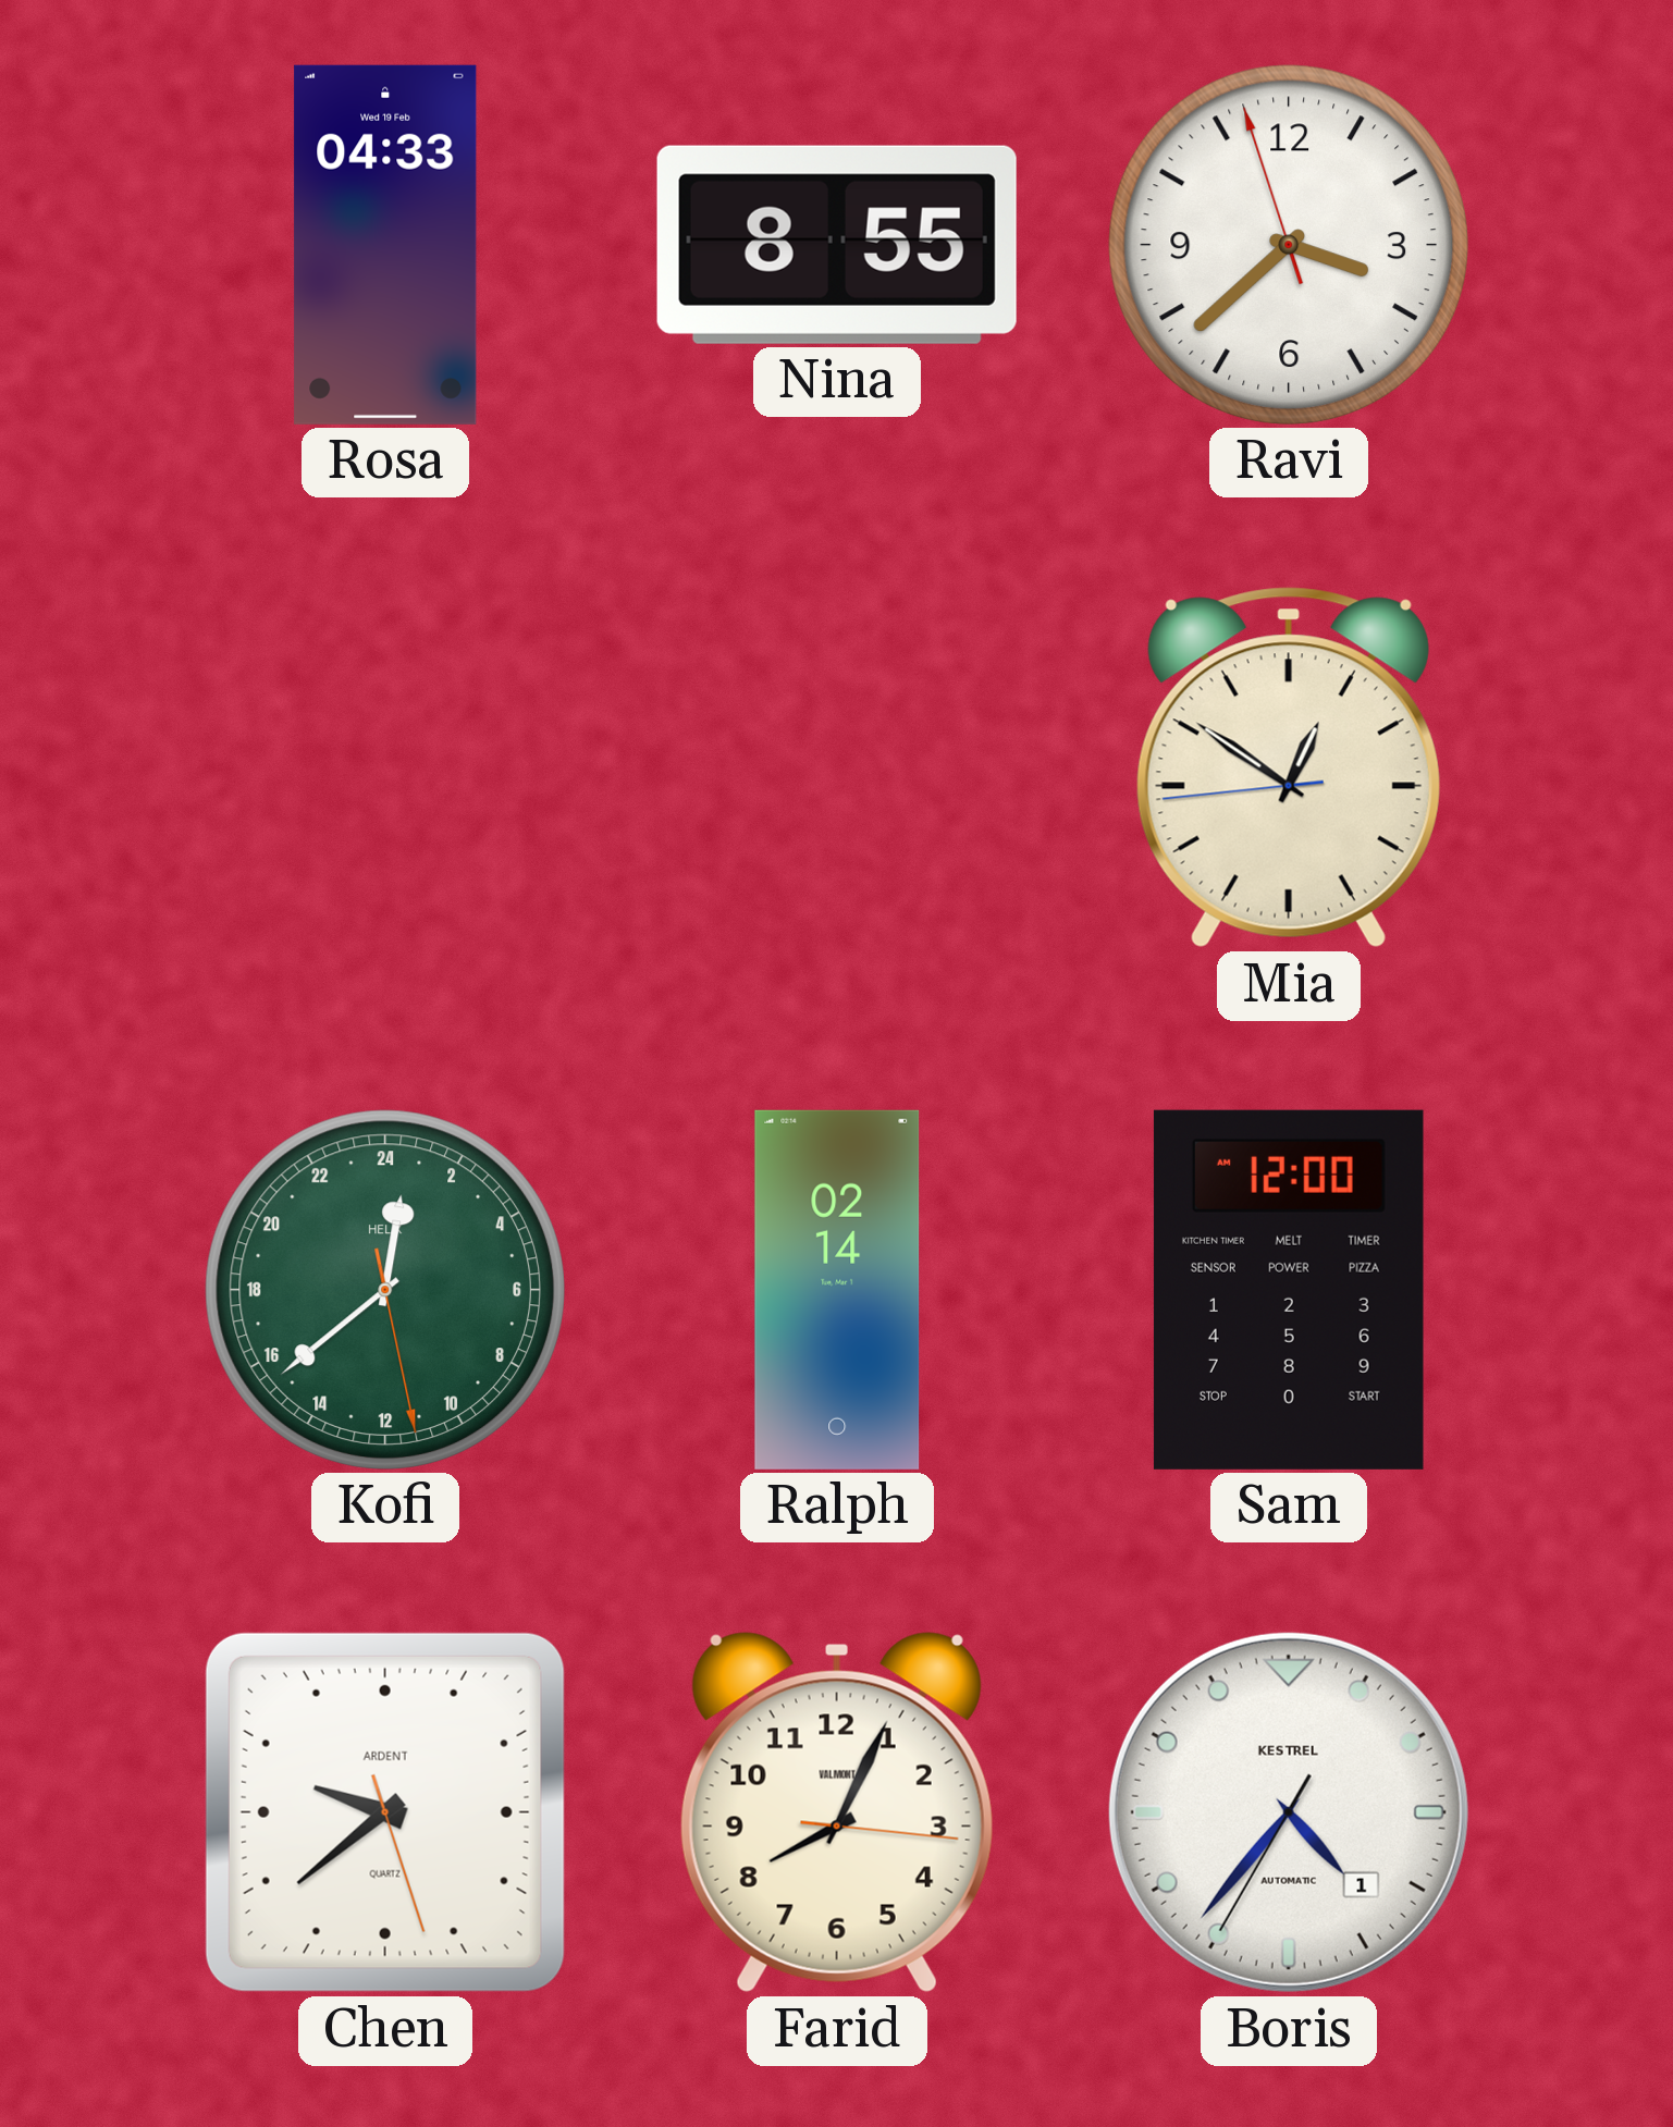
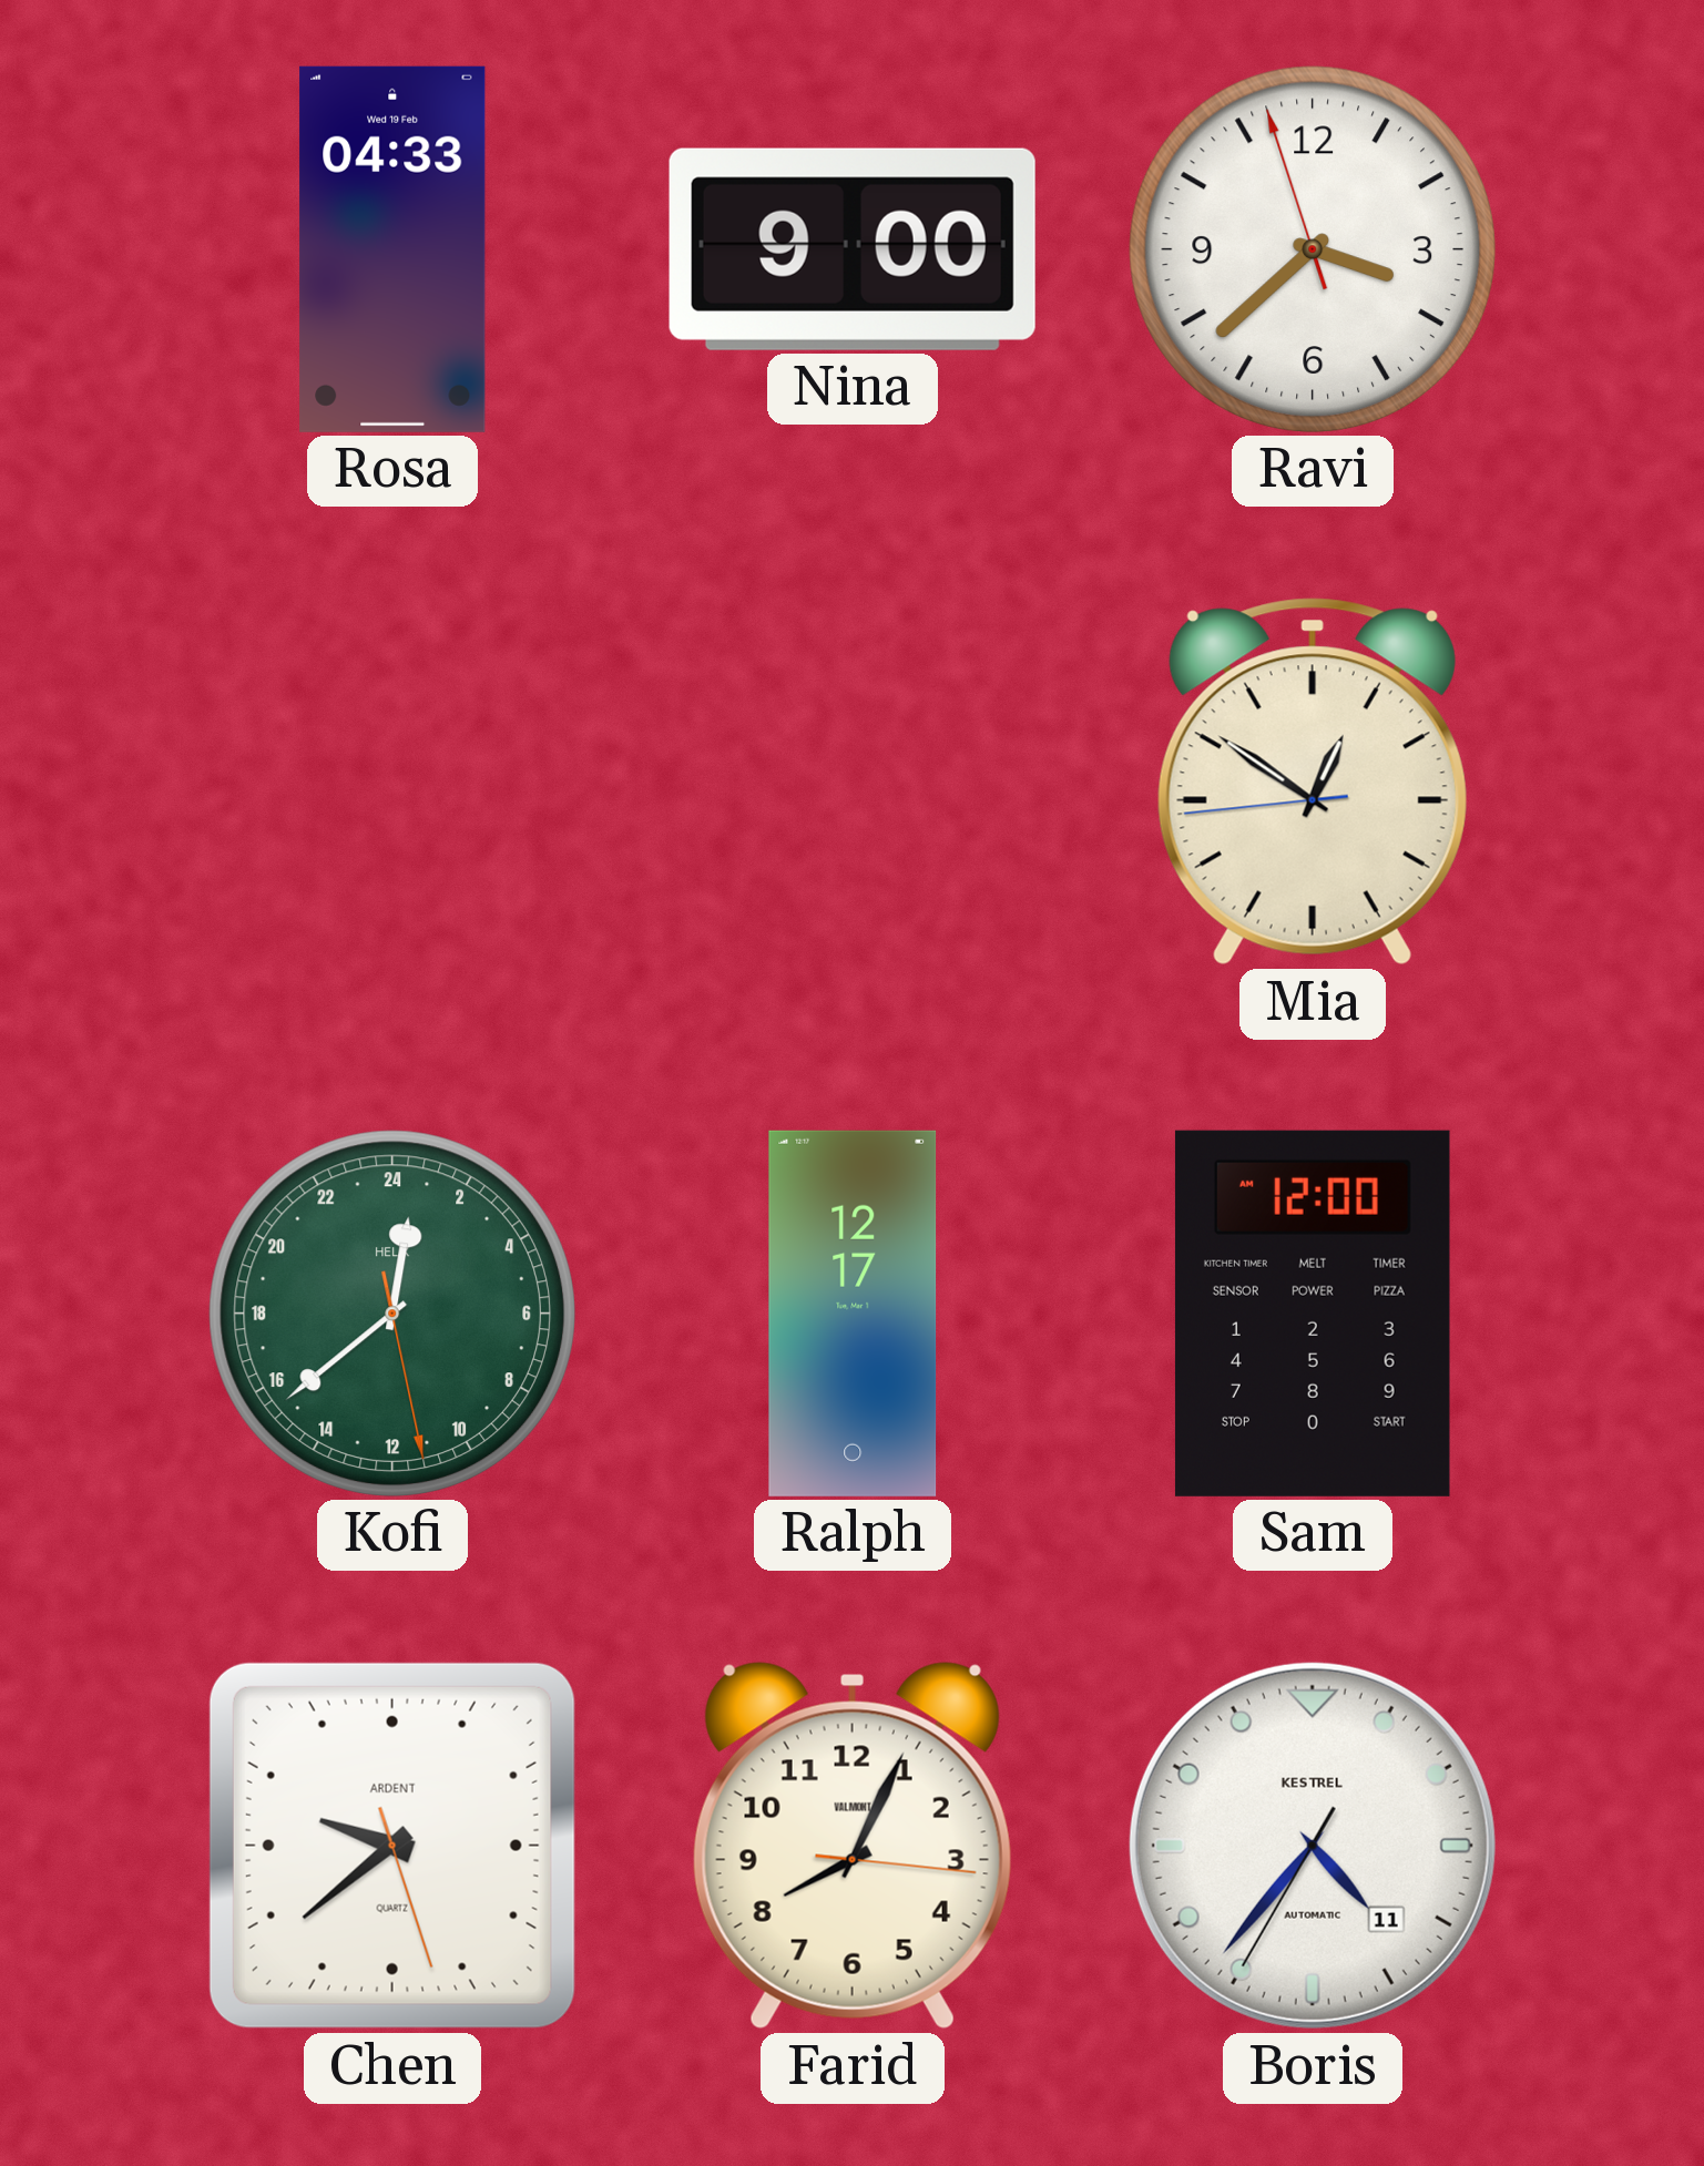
Nina: 8:55 -> 9:00
Ralph: 02:14 -> 12:17
Boris date: 1 -> 11
